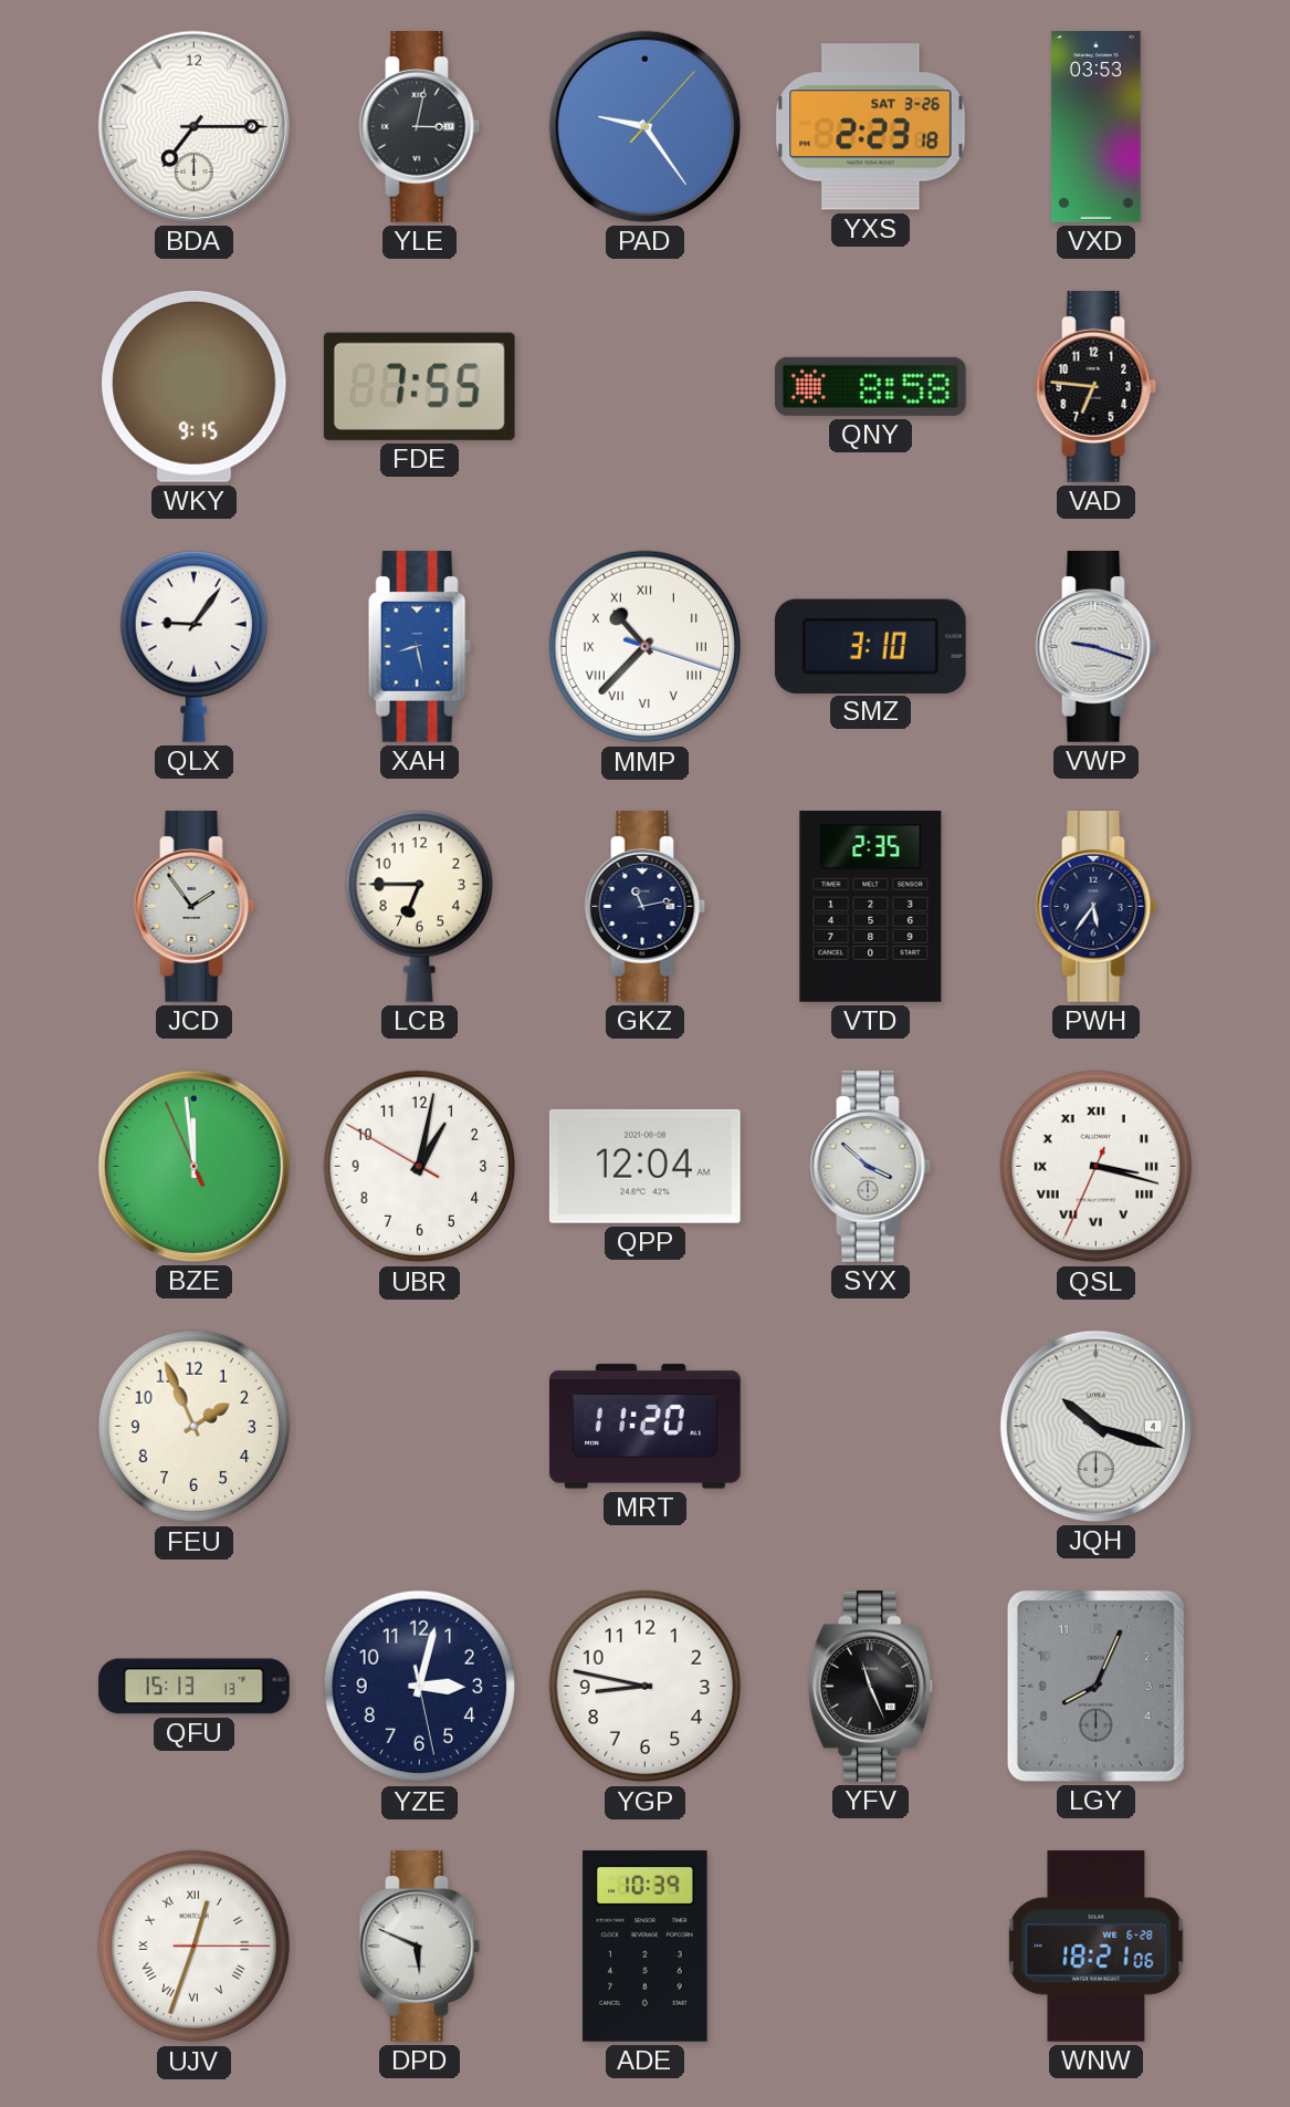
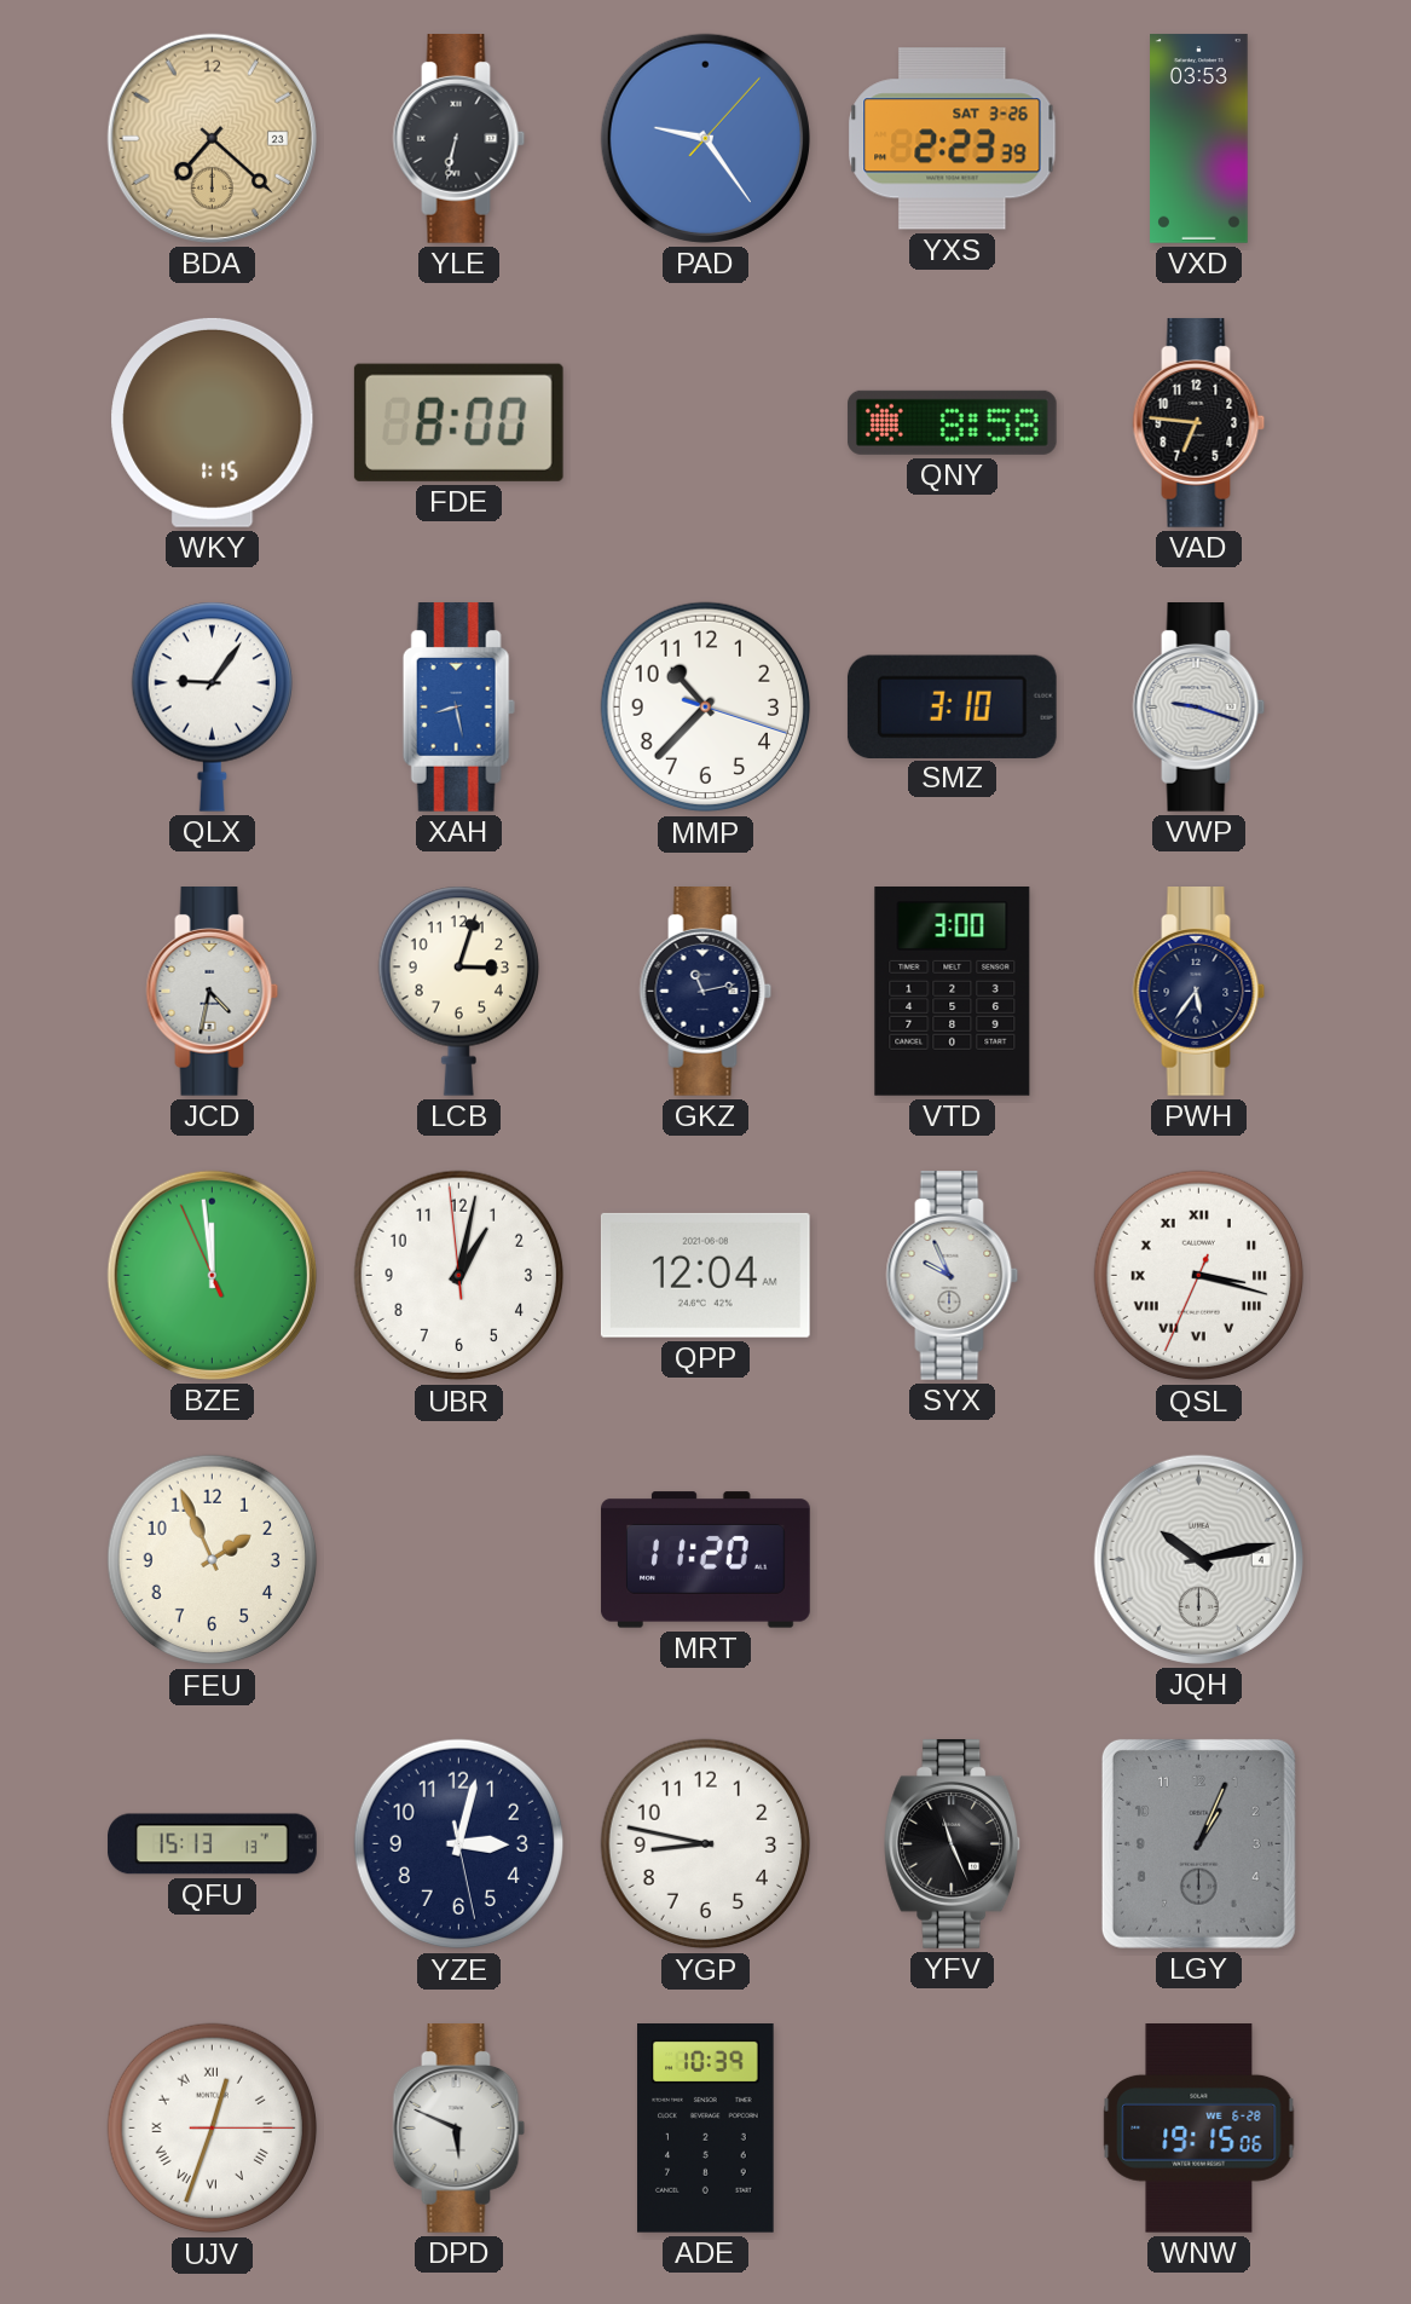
BDA: 7:15 -> 7:22
BDA dial: white -> champagne
YLE: 3:02 -> 6:32
YXS: 2:23:18 -> 2:23:39
WKY: 9:15 -> 1:15
FDE: 7:55 -> 8:00
MMP numerals: Roman -> Arabic
JCD: 1:54 -> 4:32
LCB: 6:45 -> 3:03
VTD: 2:35 -> 3:00
UBR: 1:01:50 -> 1:01:59
SYX: 3:52 -> 9:56
JQH: 10:18 -> 10:13
LGY: 8:04 -> 1:04
WNW: 18:21 -> 19:15
